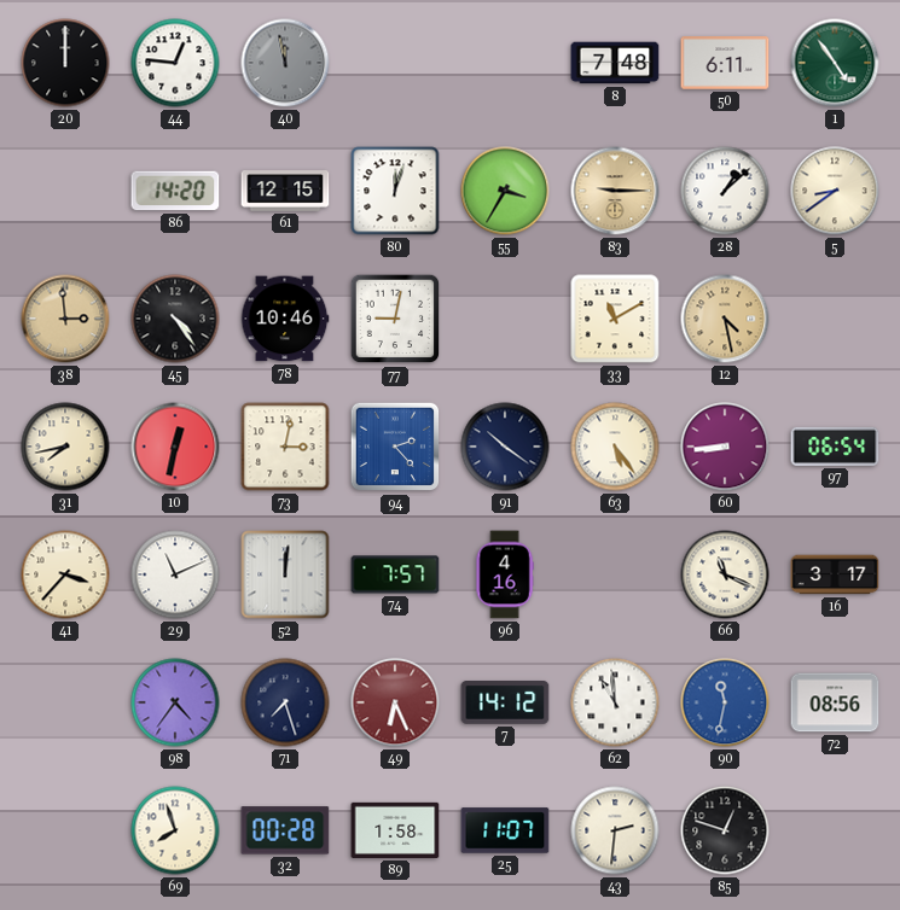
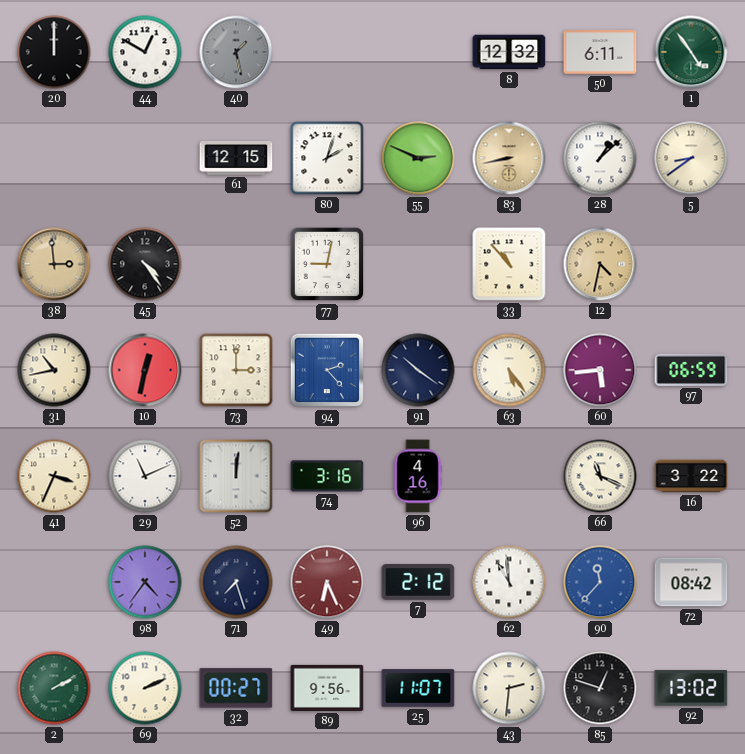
44: 12:46 -> 12:50
40: 11:58 -> 1:28
8: 7:48 -> 12:32
86: 14:20 -> none
80: 12:03 -> 2:03
55: 3:35 -> 2:49
83: 9:15 -> 8:43
78: 10:46 -> none
33: 11:10 -> 10:53
12: 4:28 -> 4:32
31: 7:43 -> 10:43
73: 3:02 -> 3:00
60: 8:44 -> 5:44
97: 06:54 -> 06:59
41: 3:37 -> 3:34
74: 7:57 -> 3:16
16: 3:17 -> 3:22
7: 14:12 -> 2:12
90: 11:32 -> 11:37
72: 08:56 -> 08:42
2: none -> 2:10
69: 7:57 -> 2:11
32: 00:28 -> 00:27
89: 1:58 -> 9:56
92: none -> 13:02
